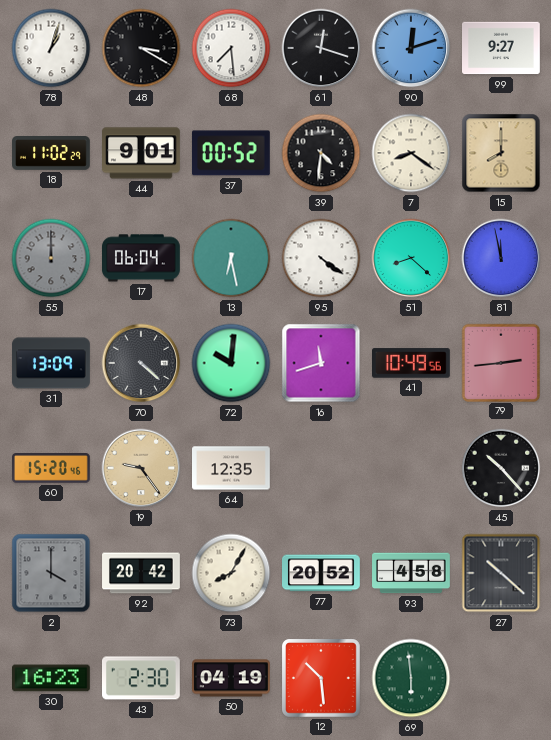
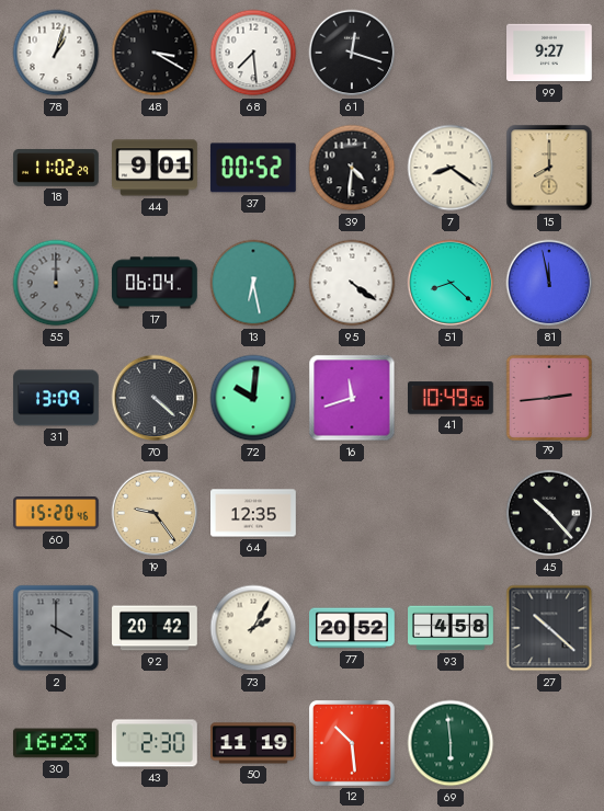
90: 12:12 -> none
73: 8:05 -> 2:05
50: 04:19 -> 11:19
